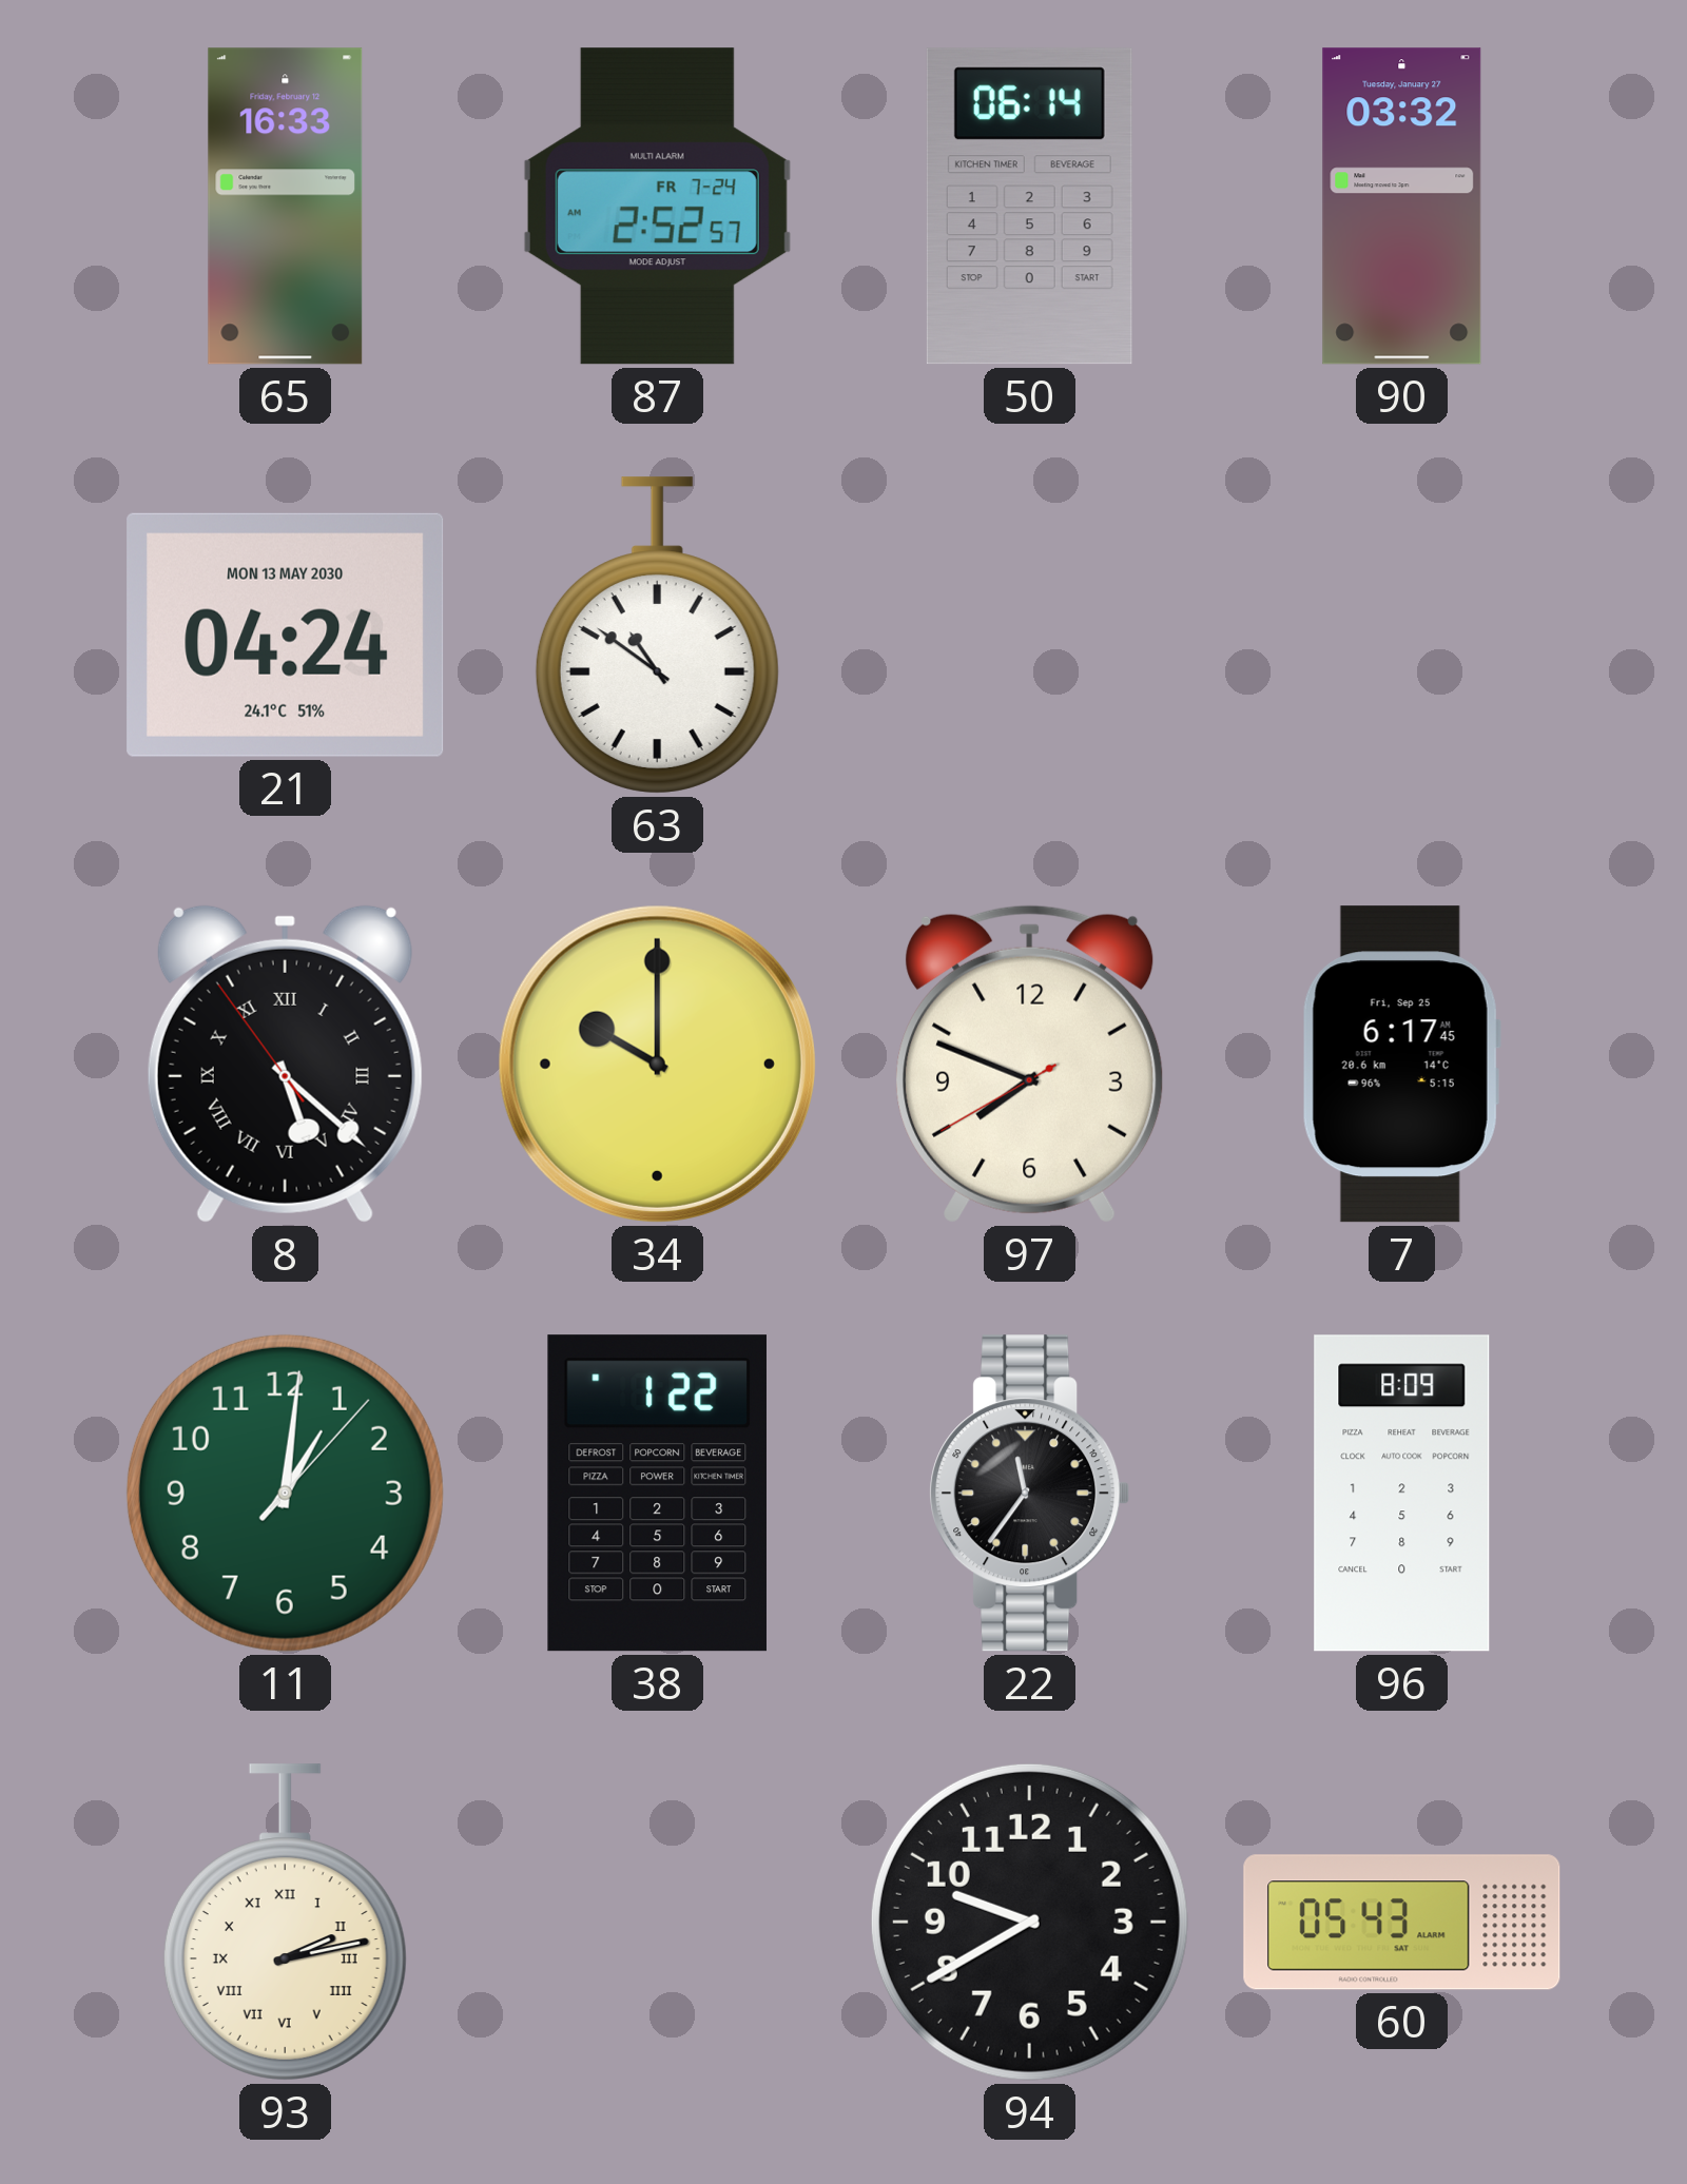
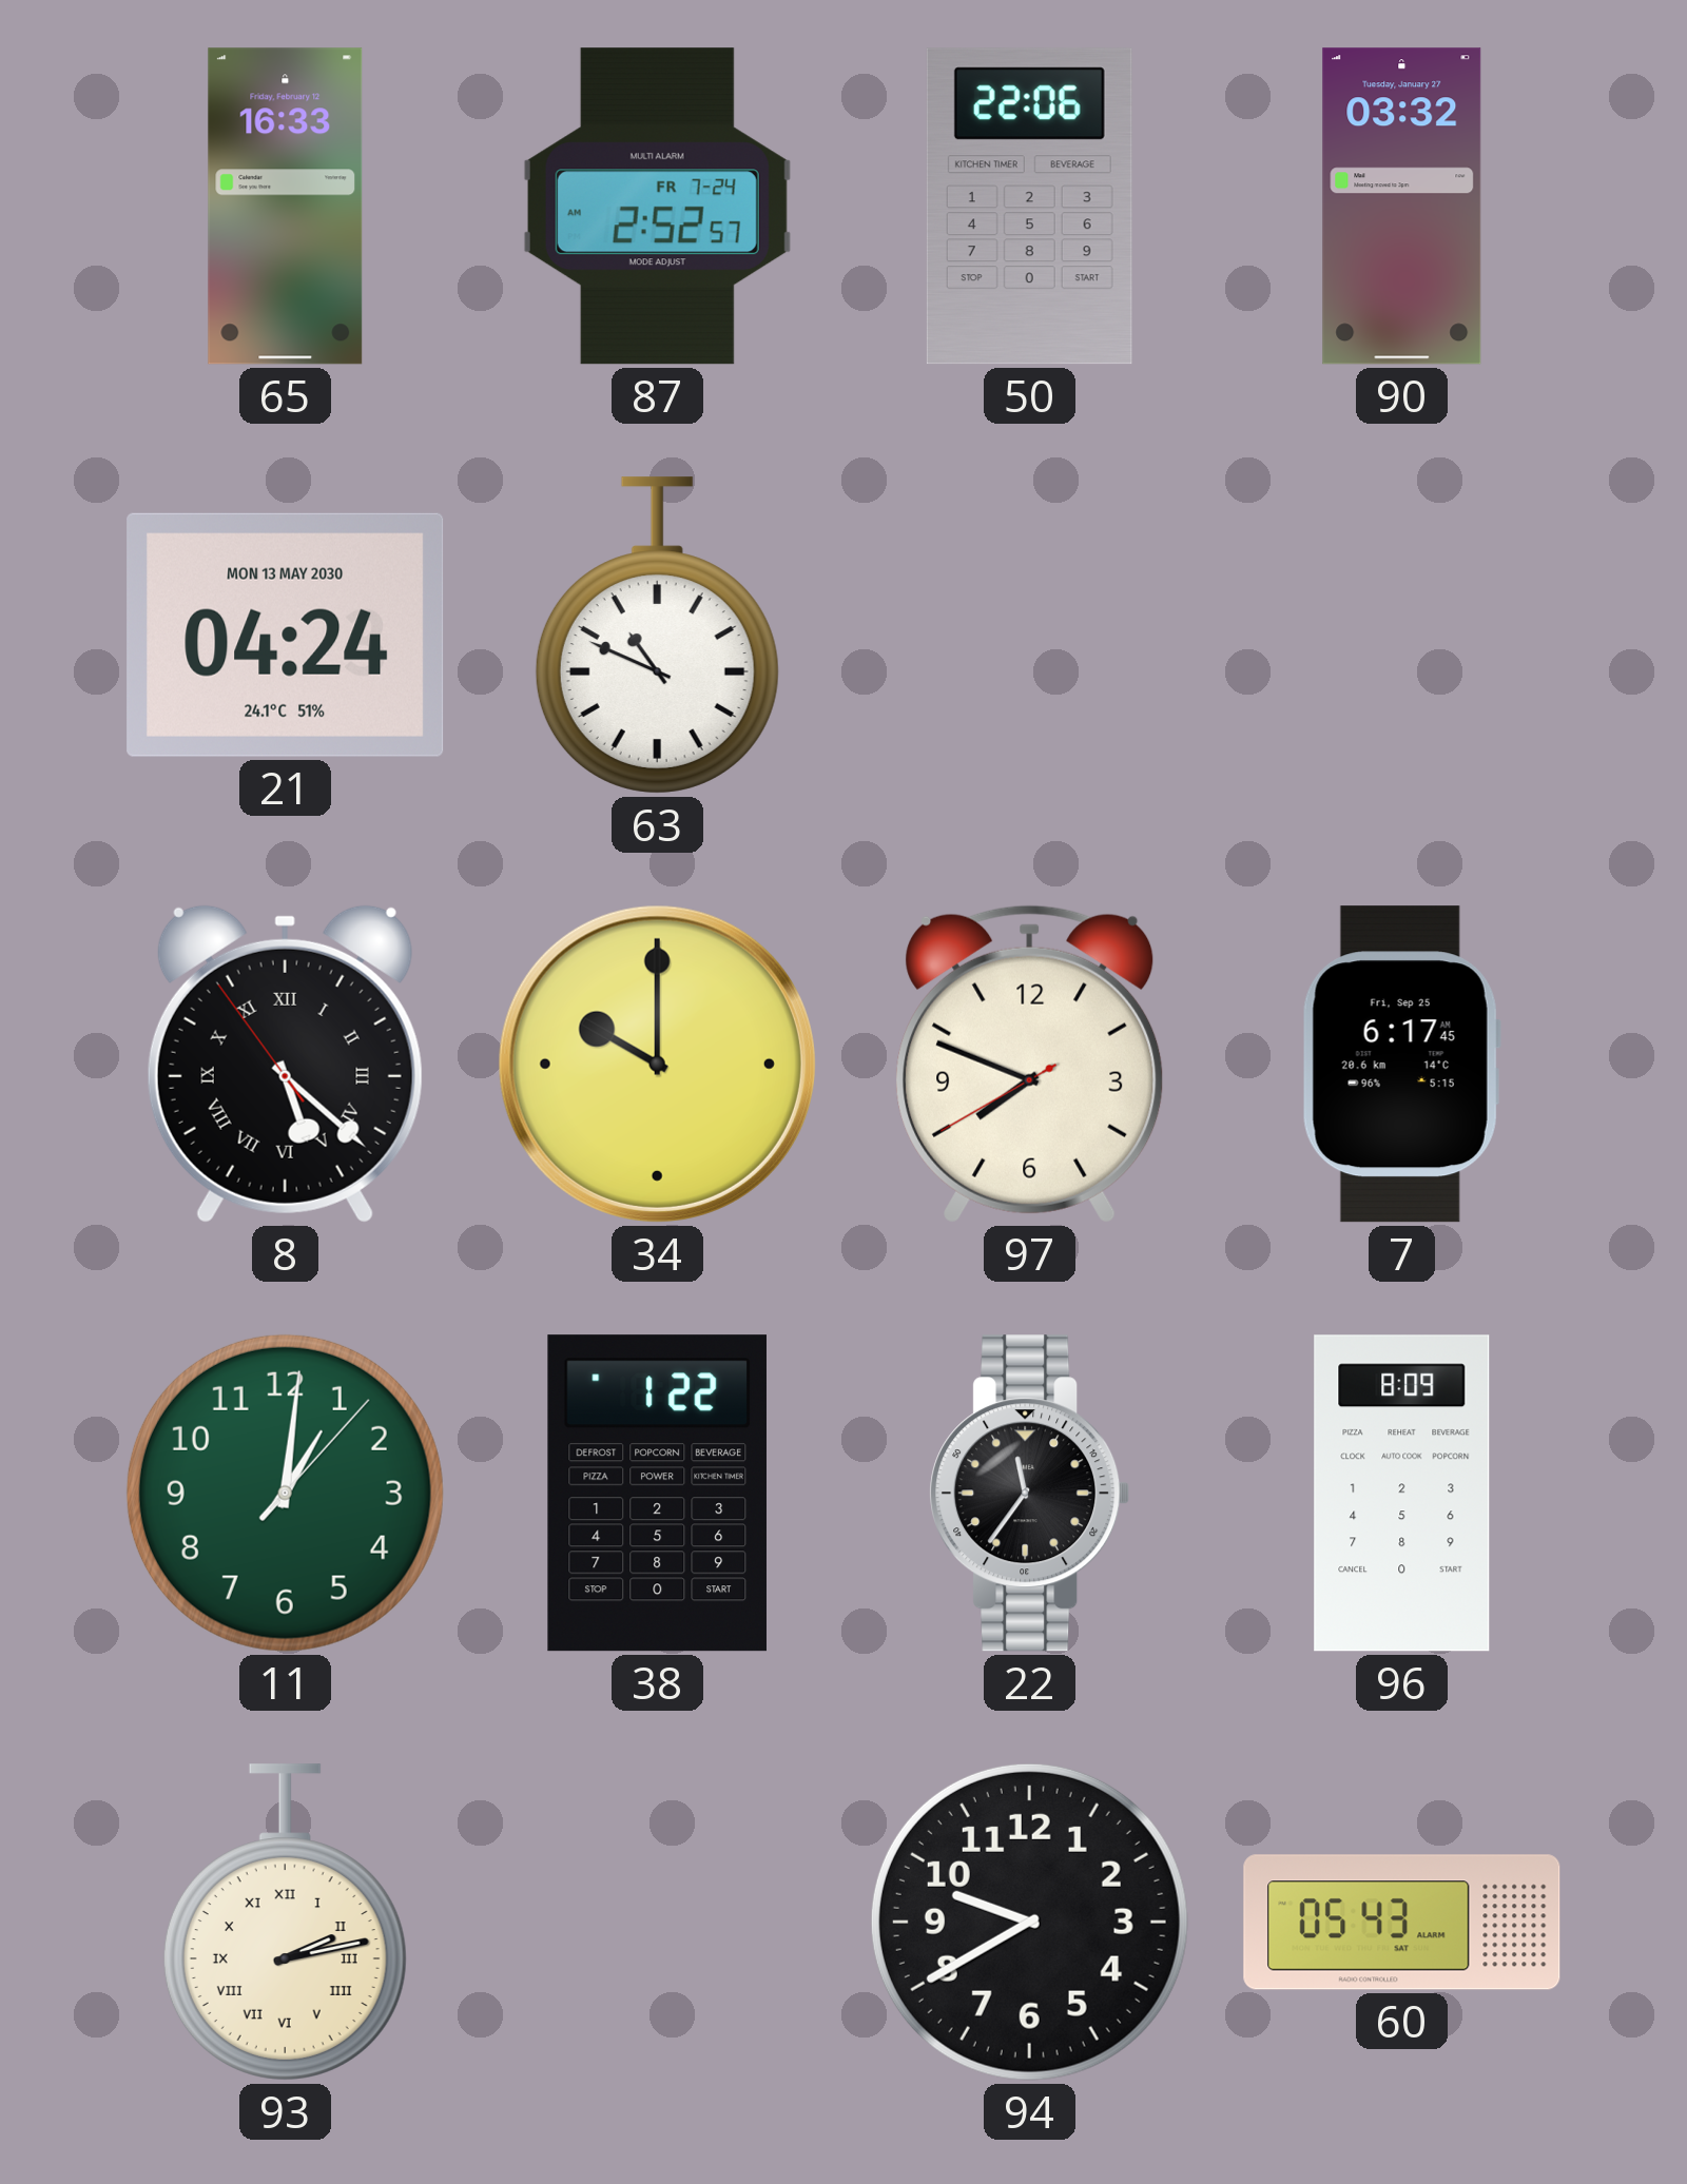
50: 06:14 -> 22:06
63: 10:51 -> 10:49
